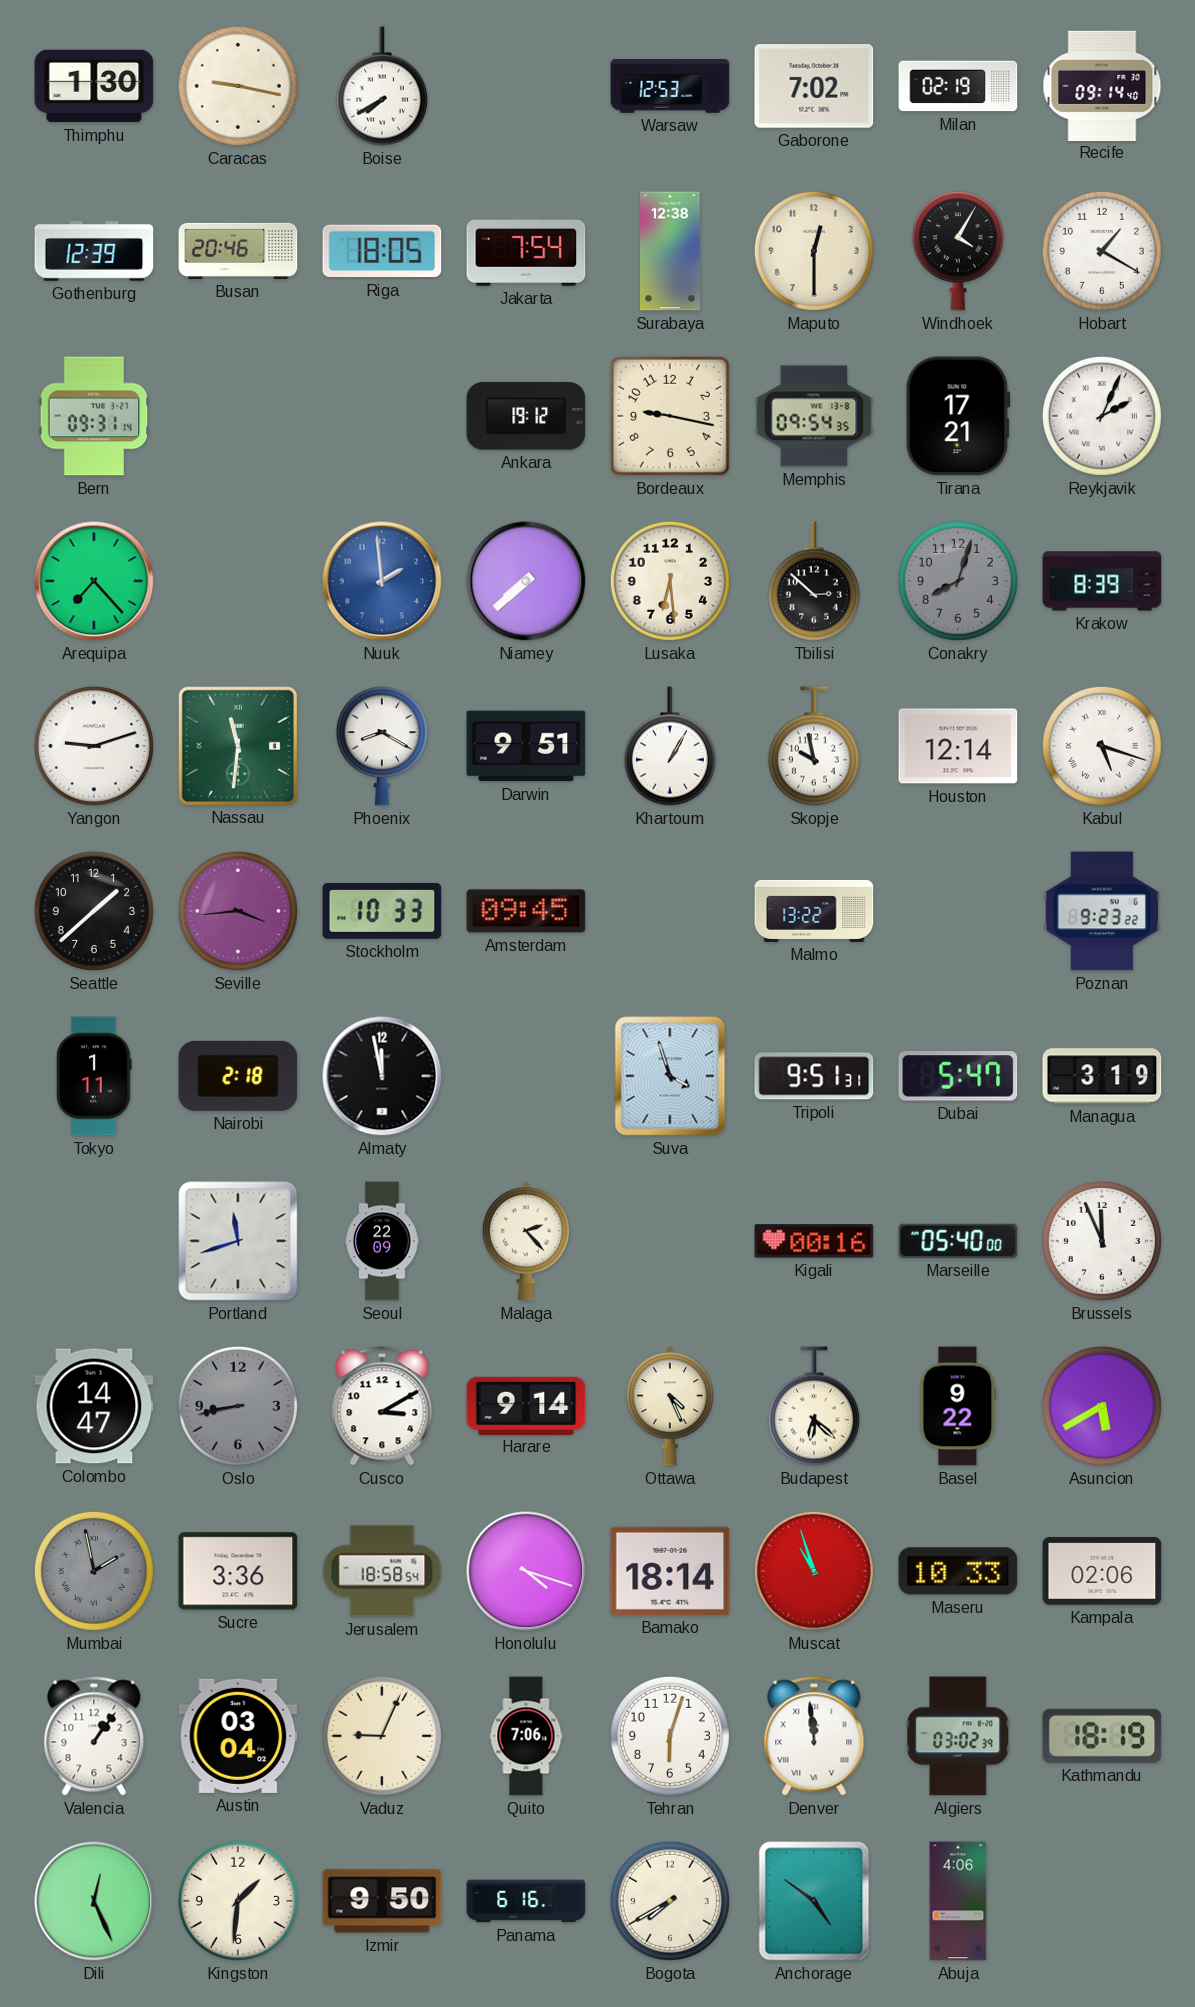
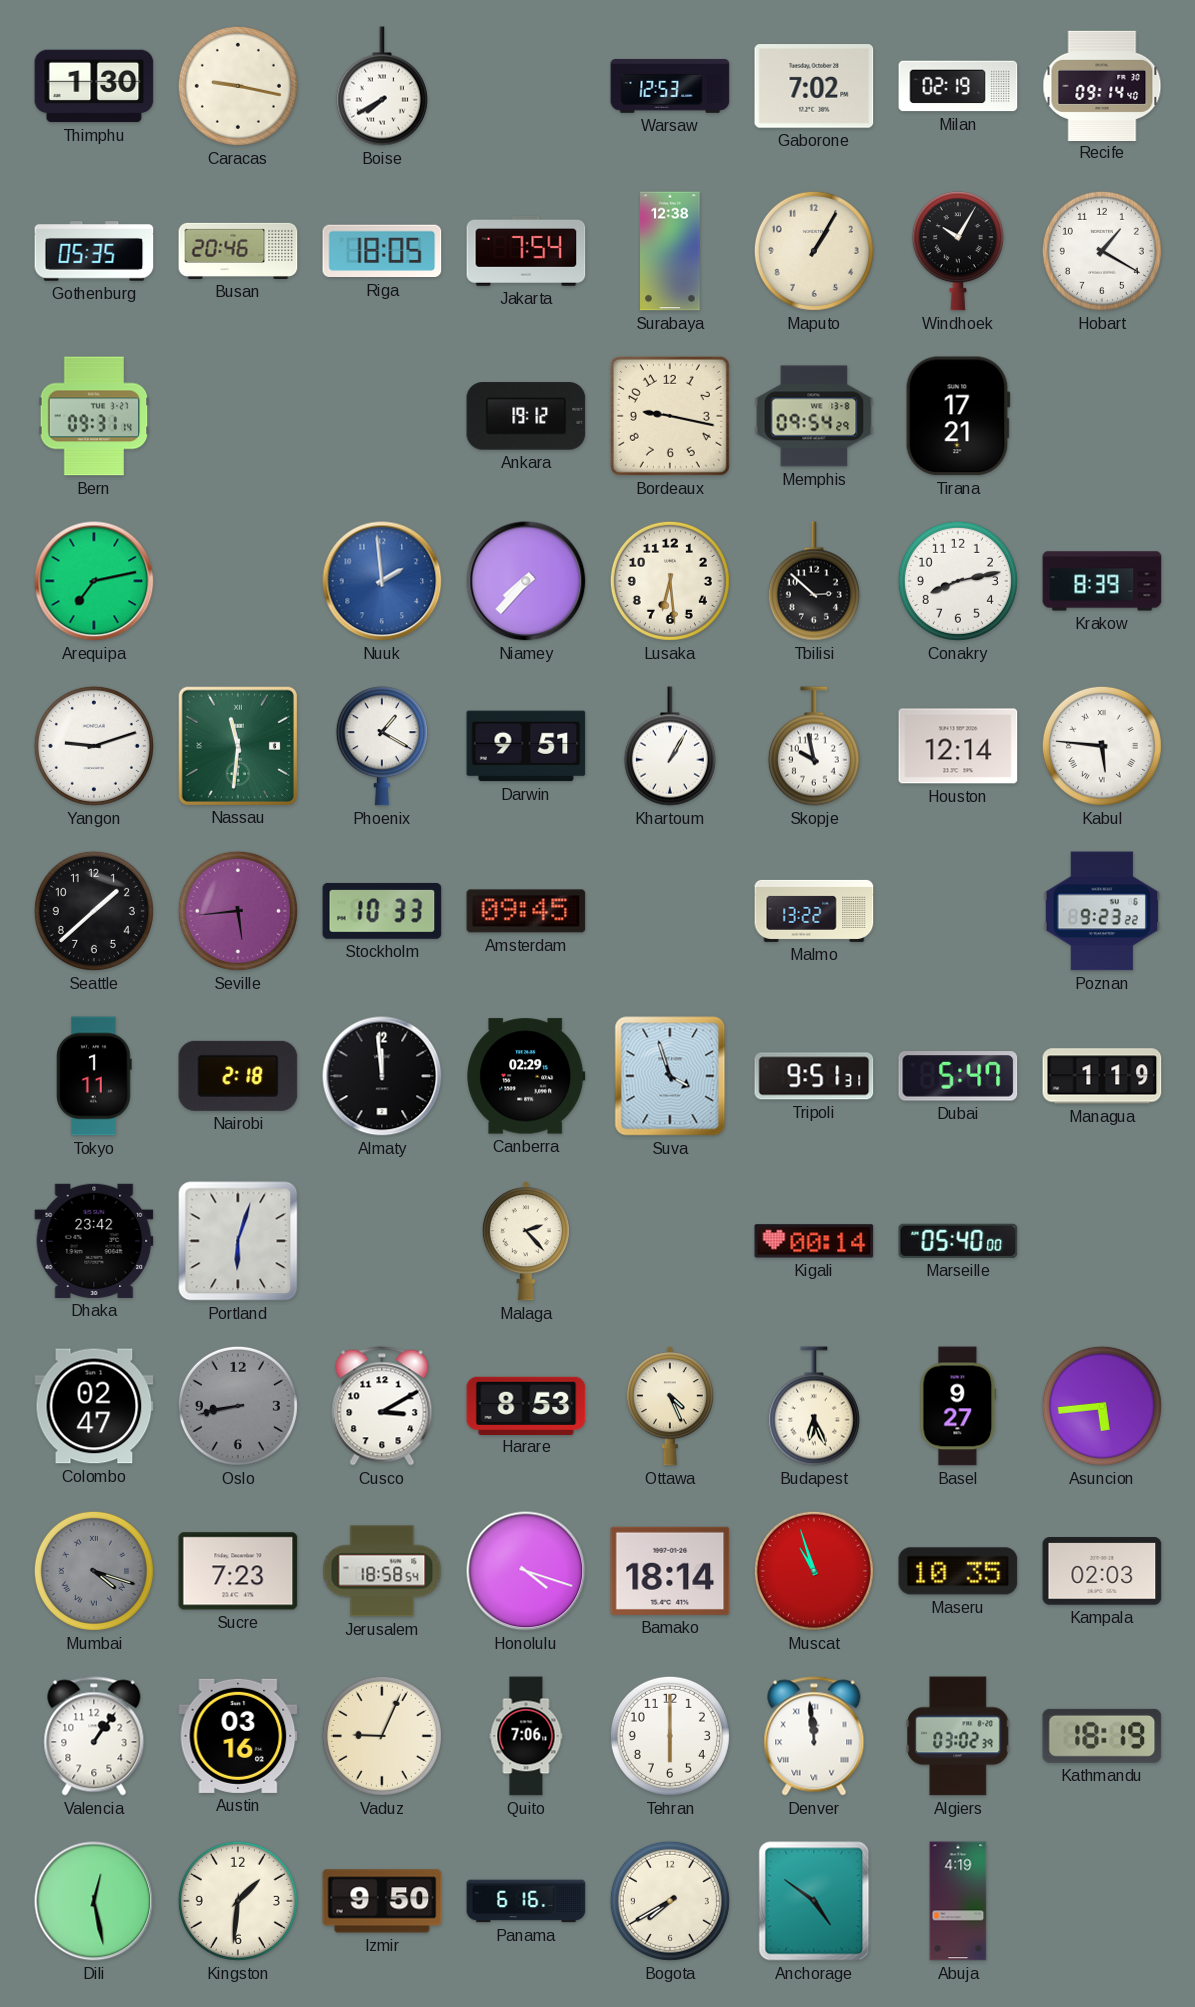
Gothenburg: 12:39 -> 05:35
Maputo: 12:30 -> 1:05
Windhoek: 4:05 -> 10:05
Memphis: 09:54:35 -> 09:54:29
Reykjavik: 2:04 -> none
Arequipa: 7:23 -> 7:13
Niamey: 7:38 -> 7:37
Conakry: 8:03 -> 8:13
Conakry dial: grey -> white
Phoenix: 8:20 -> 1:20
Kabul: 5:18 -> 5:46
Seville: 3:44 -> 5:44
Almaty: 11:58 -> 11:59
Canberra: none -> 02:29
Managua: 3:19 -> 1:19
Dhaka: none -> 23:42
Portland: 11:42 -> 6:03
Seoul: 22:09 -> none
Kigali: 00:16 -> 00:14
Brussels: 11:56 -> none
Colombo: 14:47 -> 02:47
Harare: 9:14 -> 8:53
Budapest: 6:22 -> 6:26
Basel: 9:22 -> 9:27
Asuncion: 5:40 -> 5:44
Mumbai: 1:58 -> 4:18
Sucre: 3:36 -> 7:23
Maseru: 10:33 -> 10:35
Kampala: 02:06 -> 02:03
Austin: 03:04 -> 03:16
Tehran: 6:03 -> 6:00
Dili: 12:26 -> 12:28
Abuja: 4:06 -> 4:19
